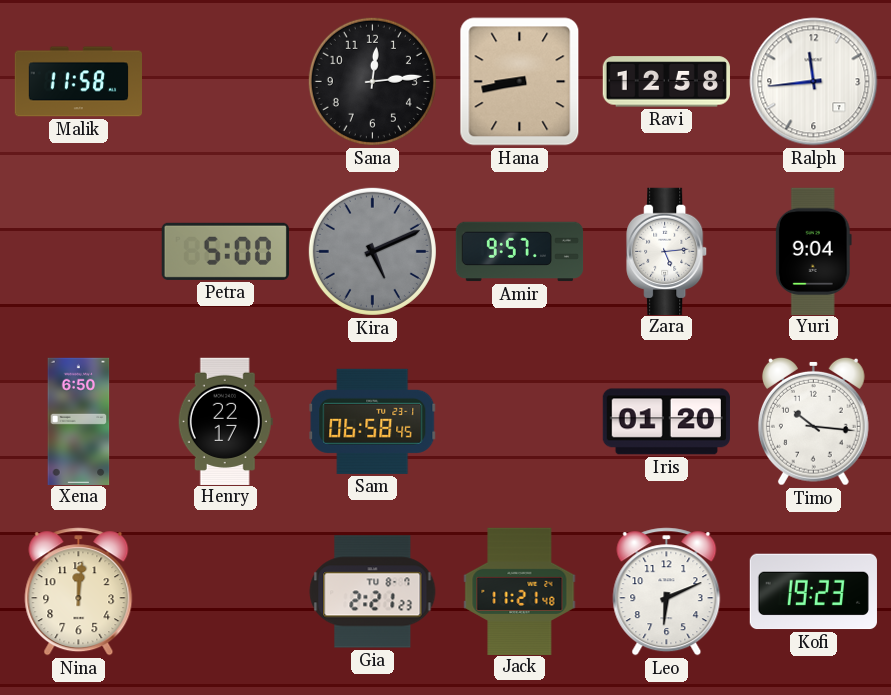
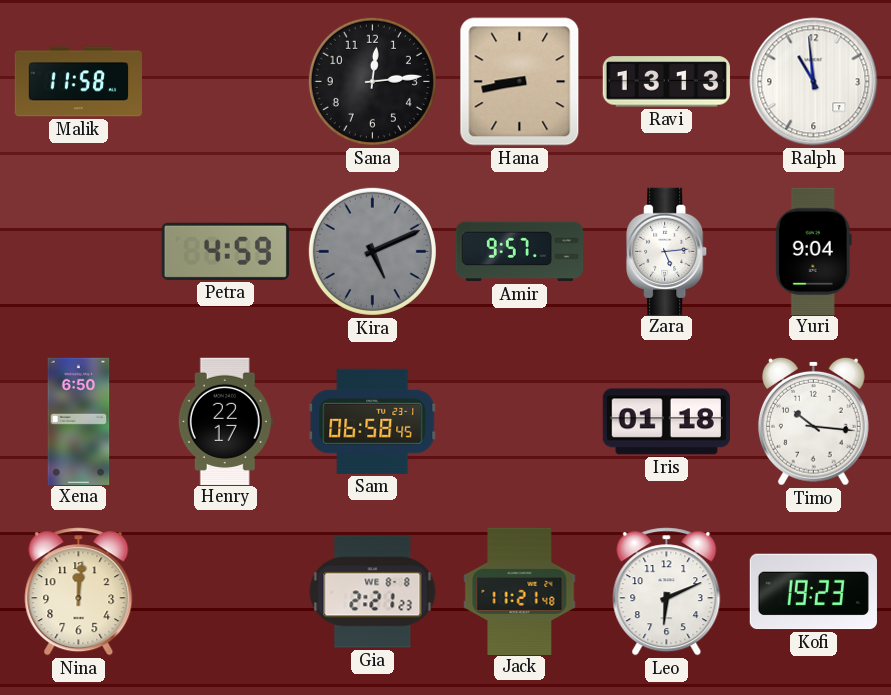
Ravi: 12:58 -> 13:13
Ralph: 11:44 -> 10:59
Petra: 5:00 -> 4:59
Iris: 01:20 -> 01:18
Gia date: TU 8-7 -> WE 8-8
